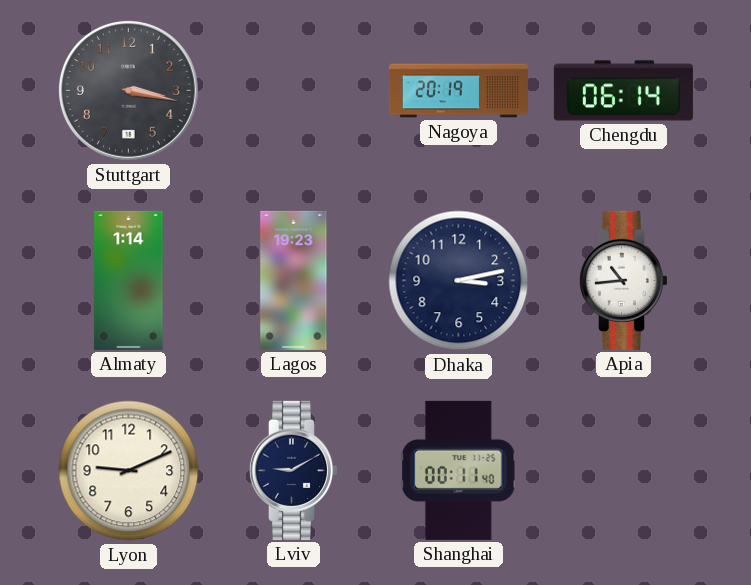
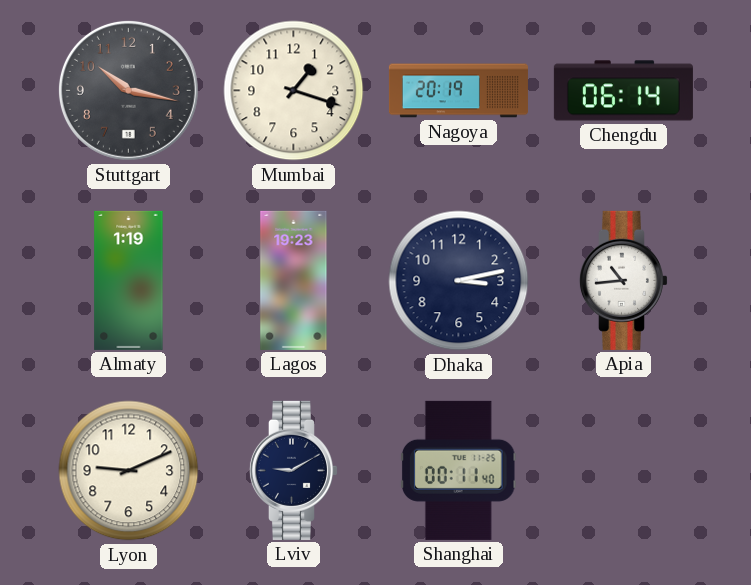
Stuttgart: 3:17 -> 10:17
Mumbai: none -> 1:18
Almaty: 1:14 -> 1:19
